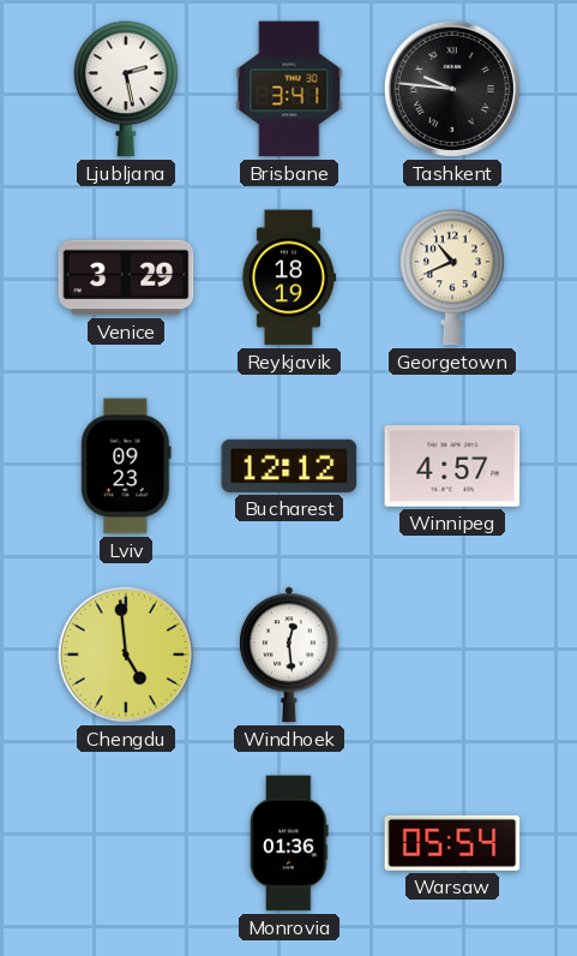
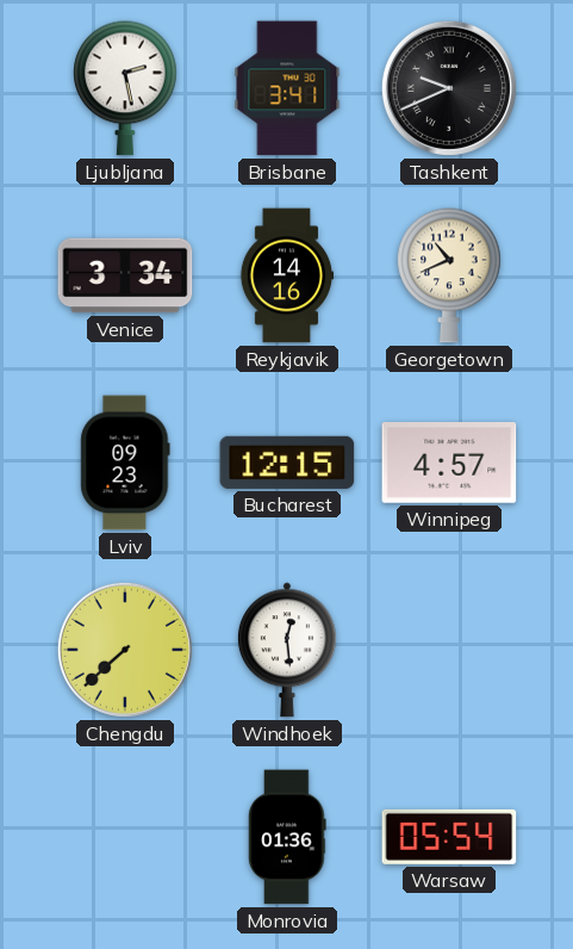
Tashkent: 9:46 -> 9:41
Venice: 3:29 -> 3:34
Reykjavik: 18:19 -> 14:16
Bucharest: 12:12 -> 12:15
Chengdu: 4:59 -> 7:38
